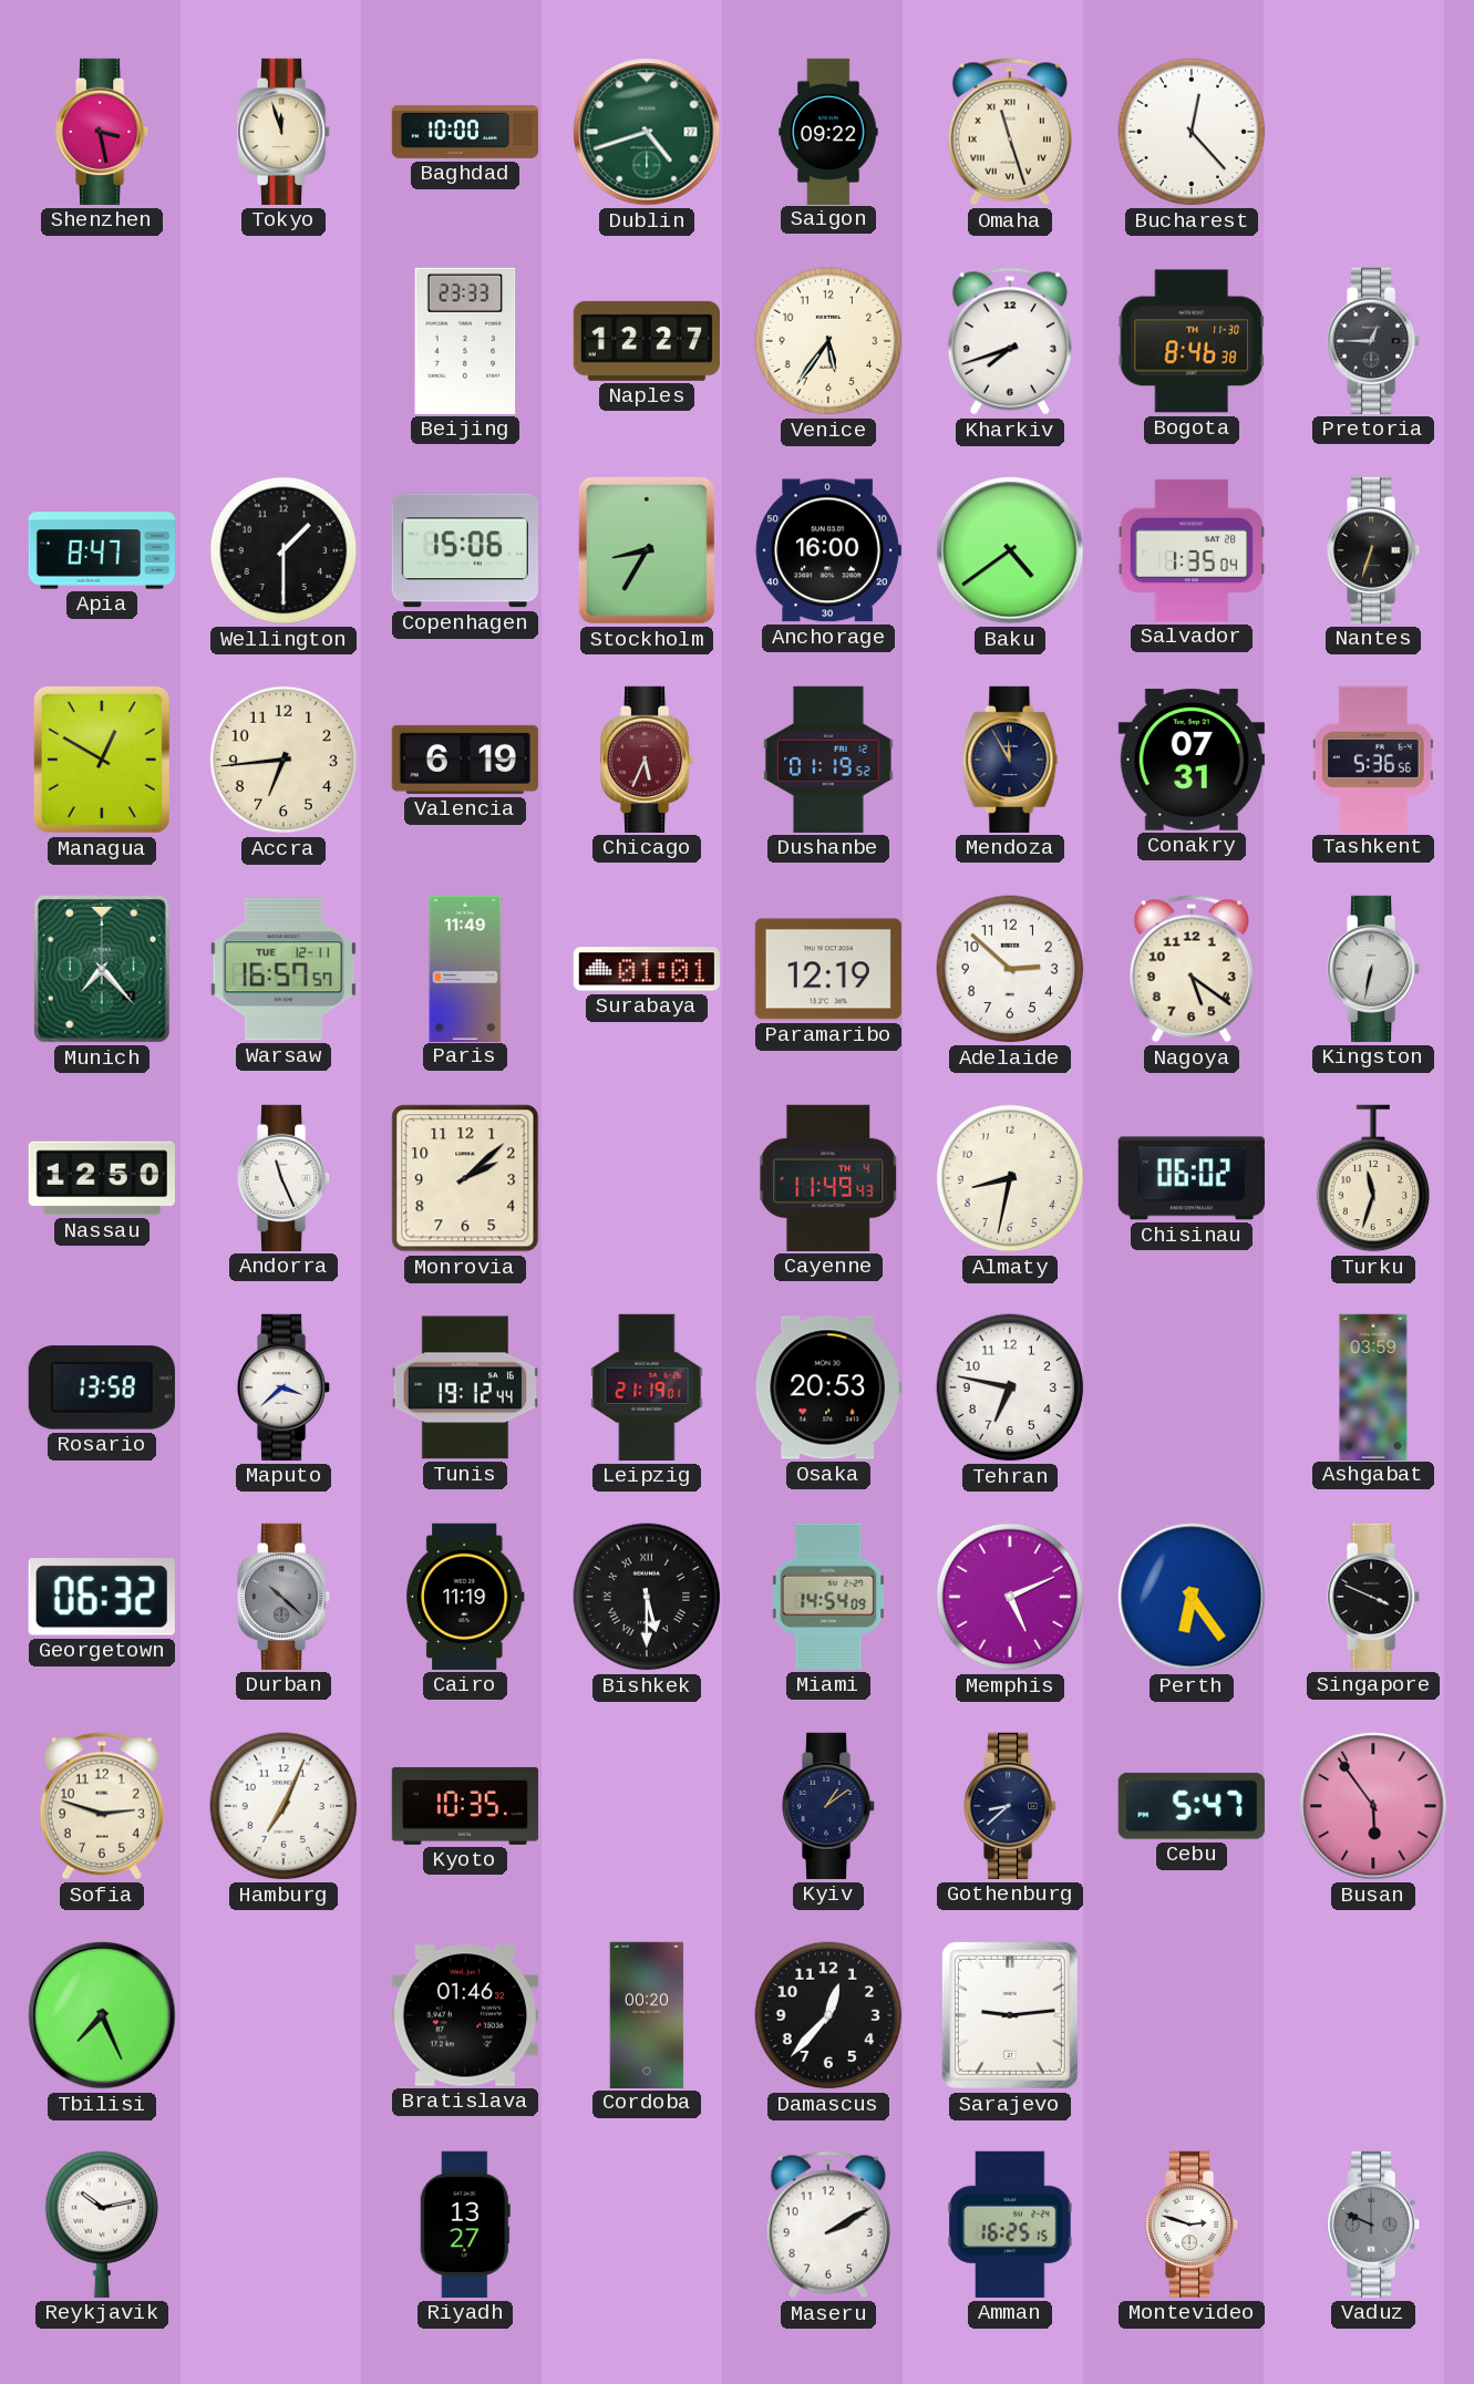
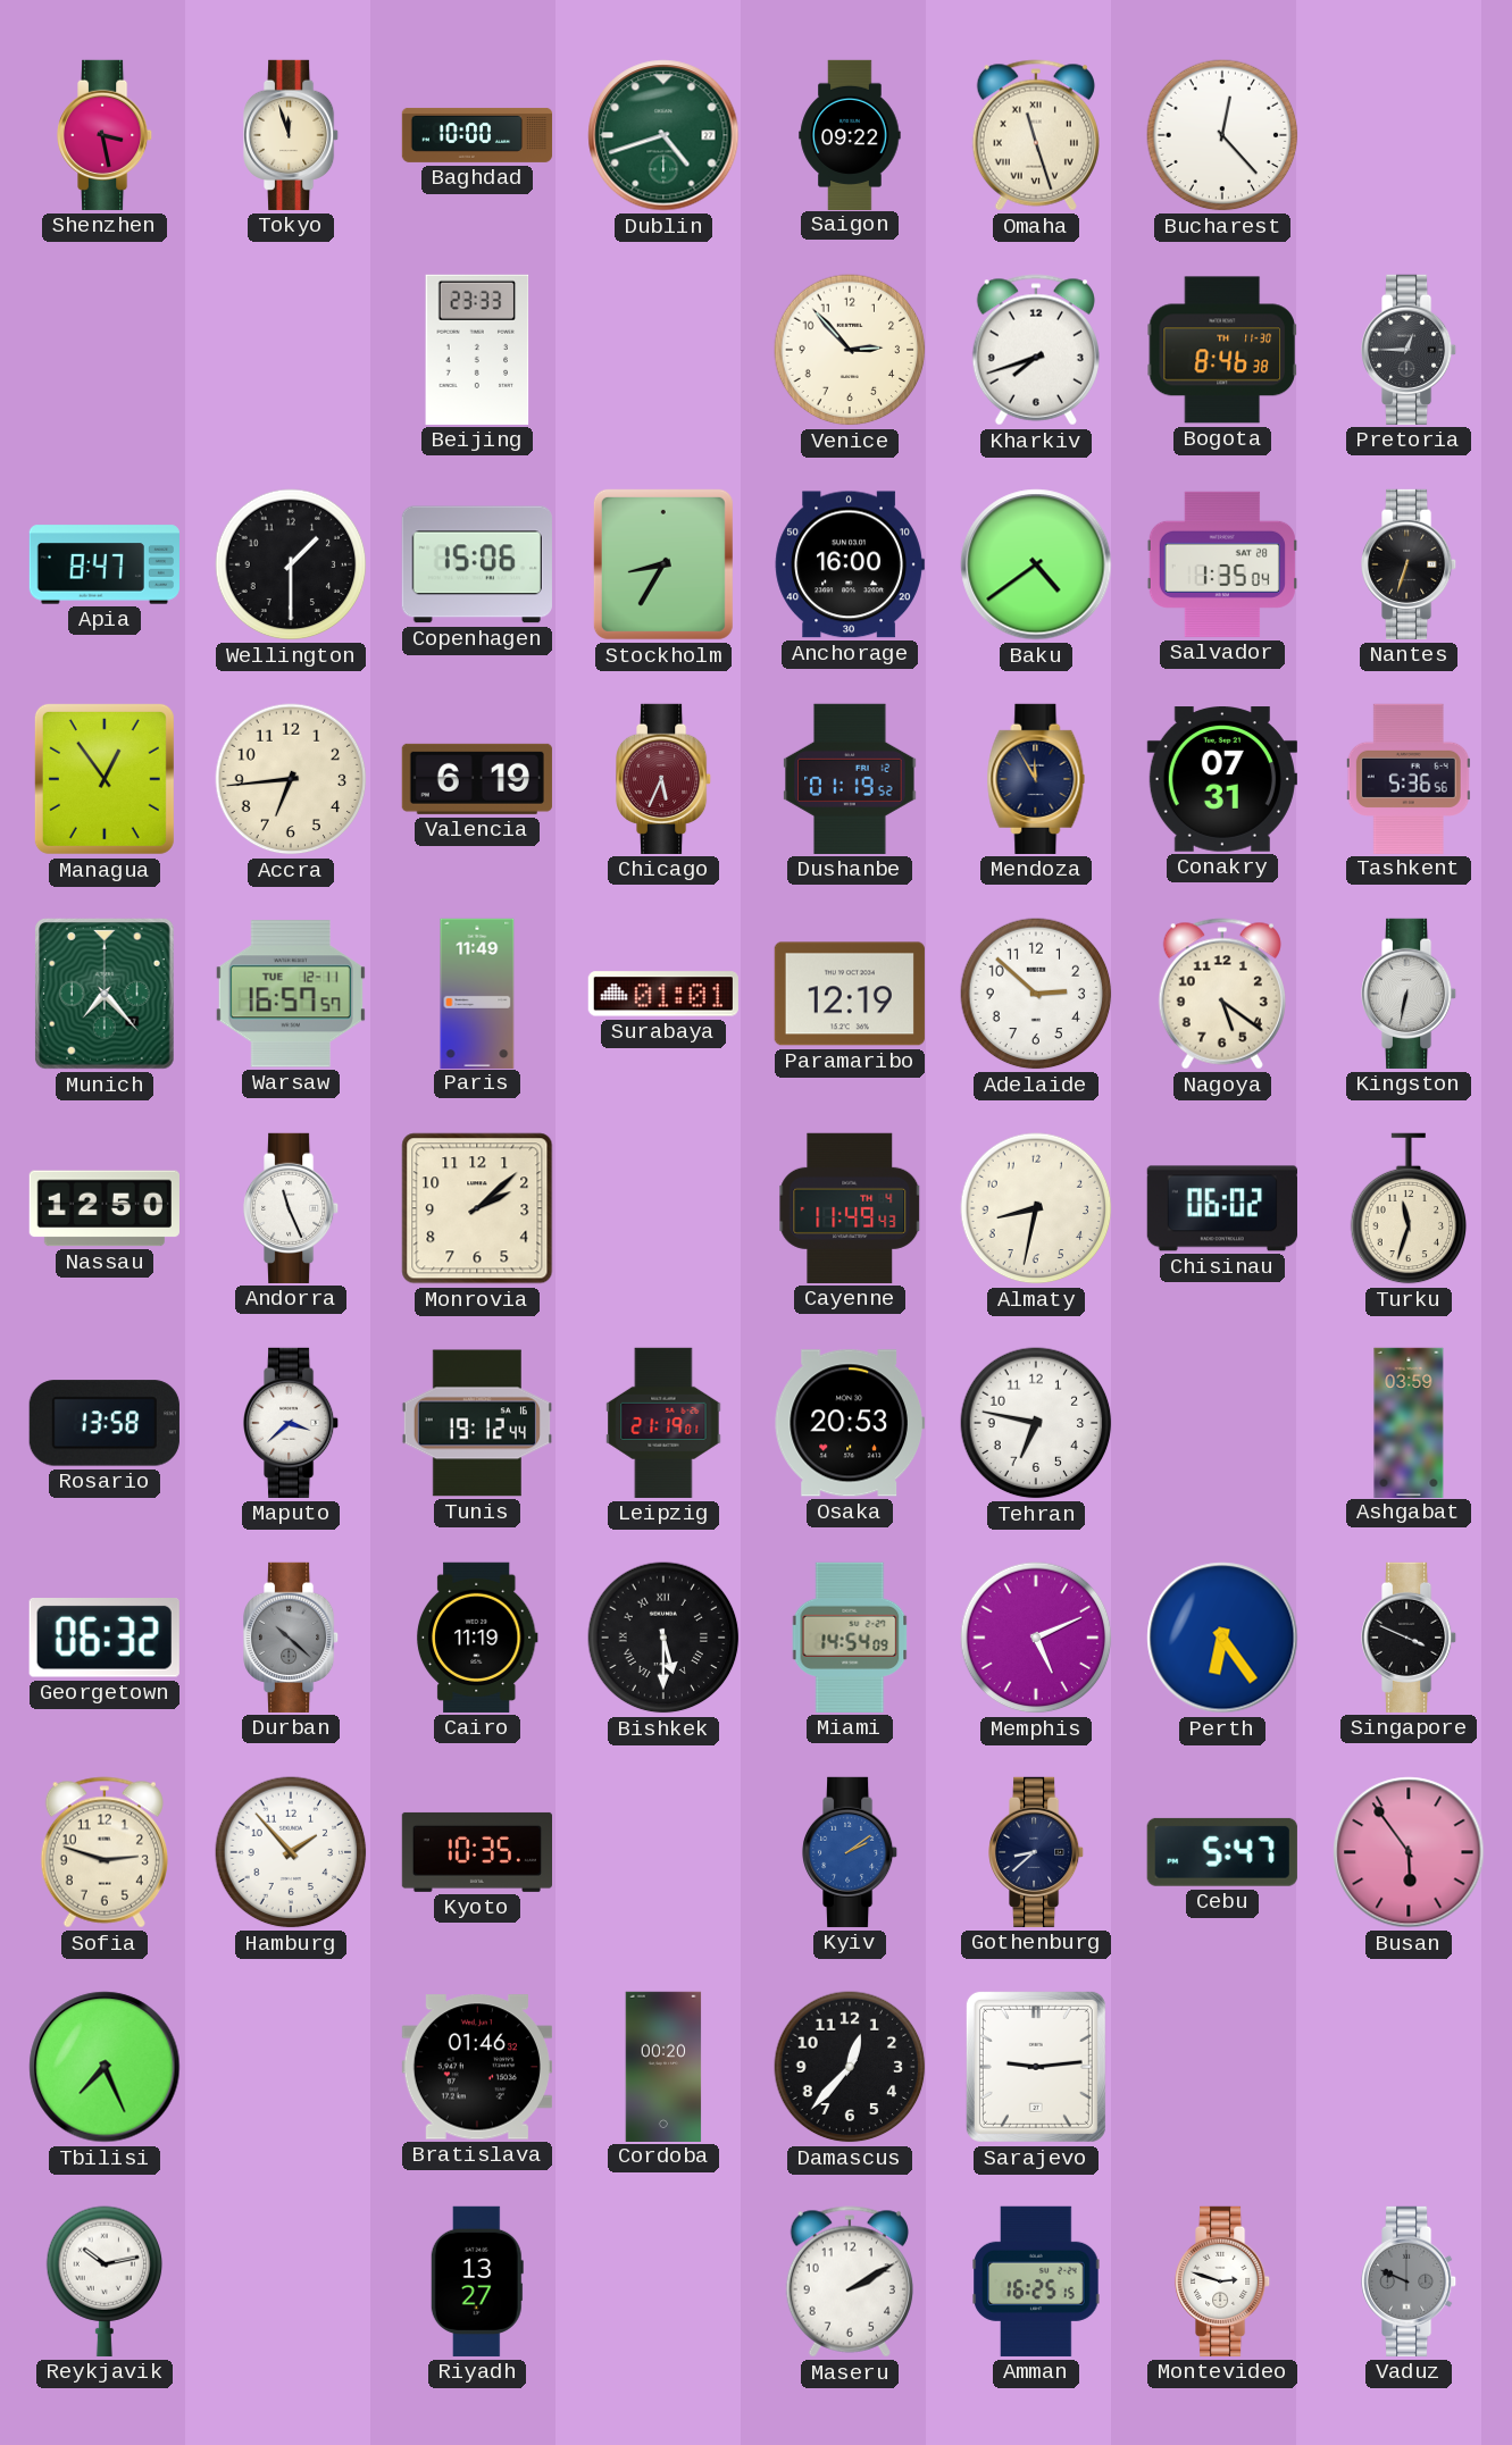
Naples: 12:27 -> none
Venice: 5:36 -> 2:53
Managua: 12:50 -> 12:54
Hamburg: 7:04 -> 1:53
Kyiv: 1:09 -> 2:09
Kyiv dial: navy -> blue
